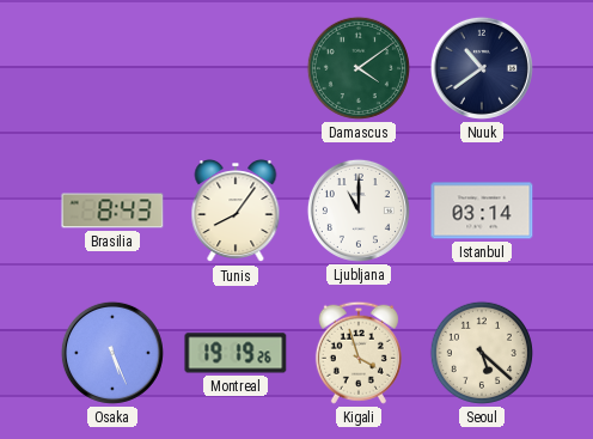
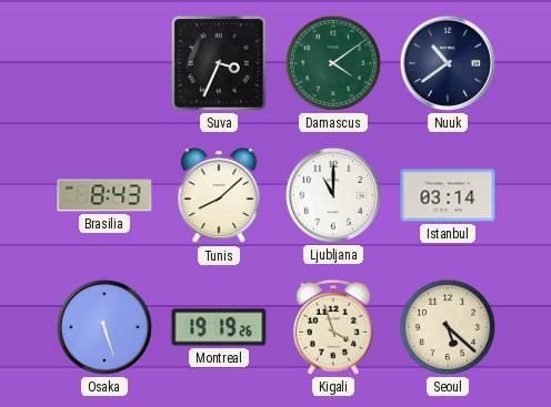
Suva: none -> 3:34
Tunis: 8:06 -> 8:08
Osaka: 5:26 -> 5:27
